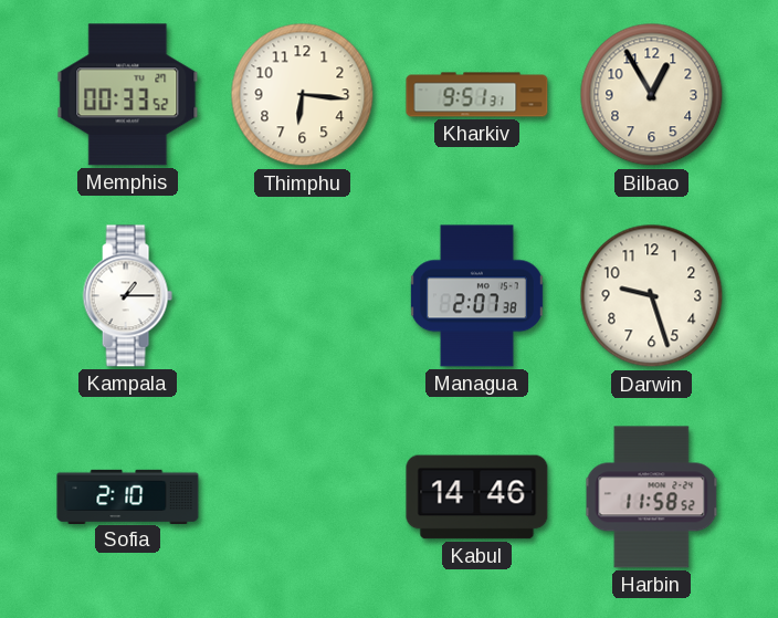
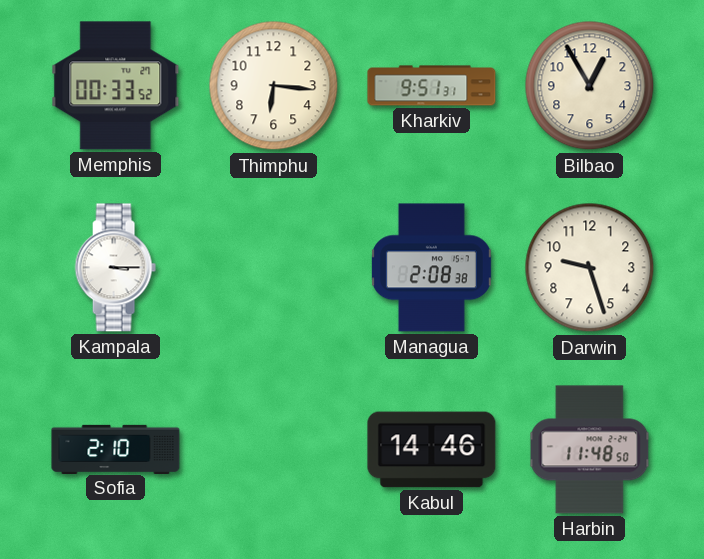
Kampala: 1:15 -> 3:15
Managua: 2:07 -> 2:08
Harbin: 11:58 -> 11:48
